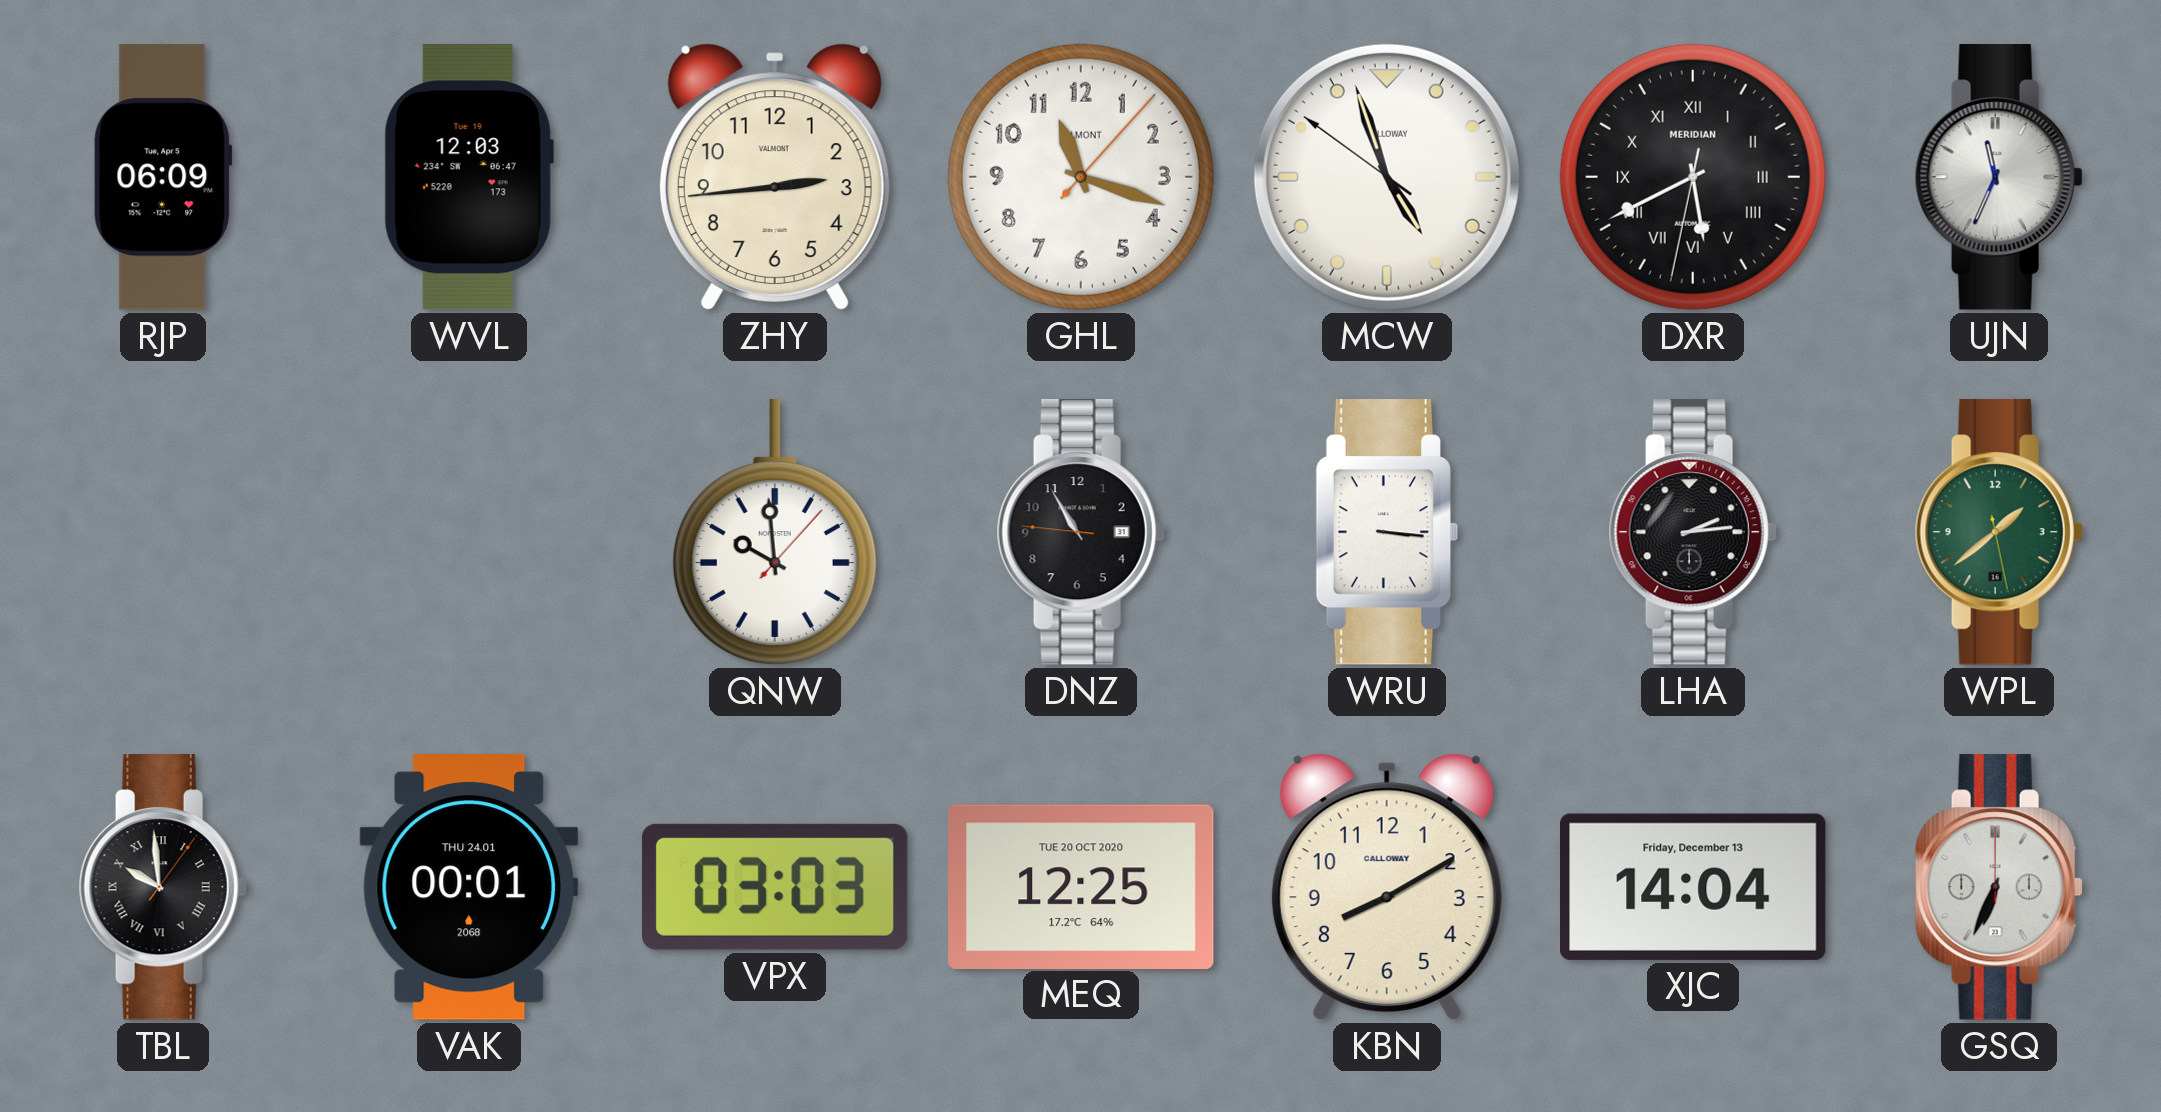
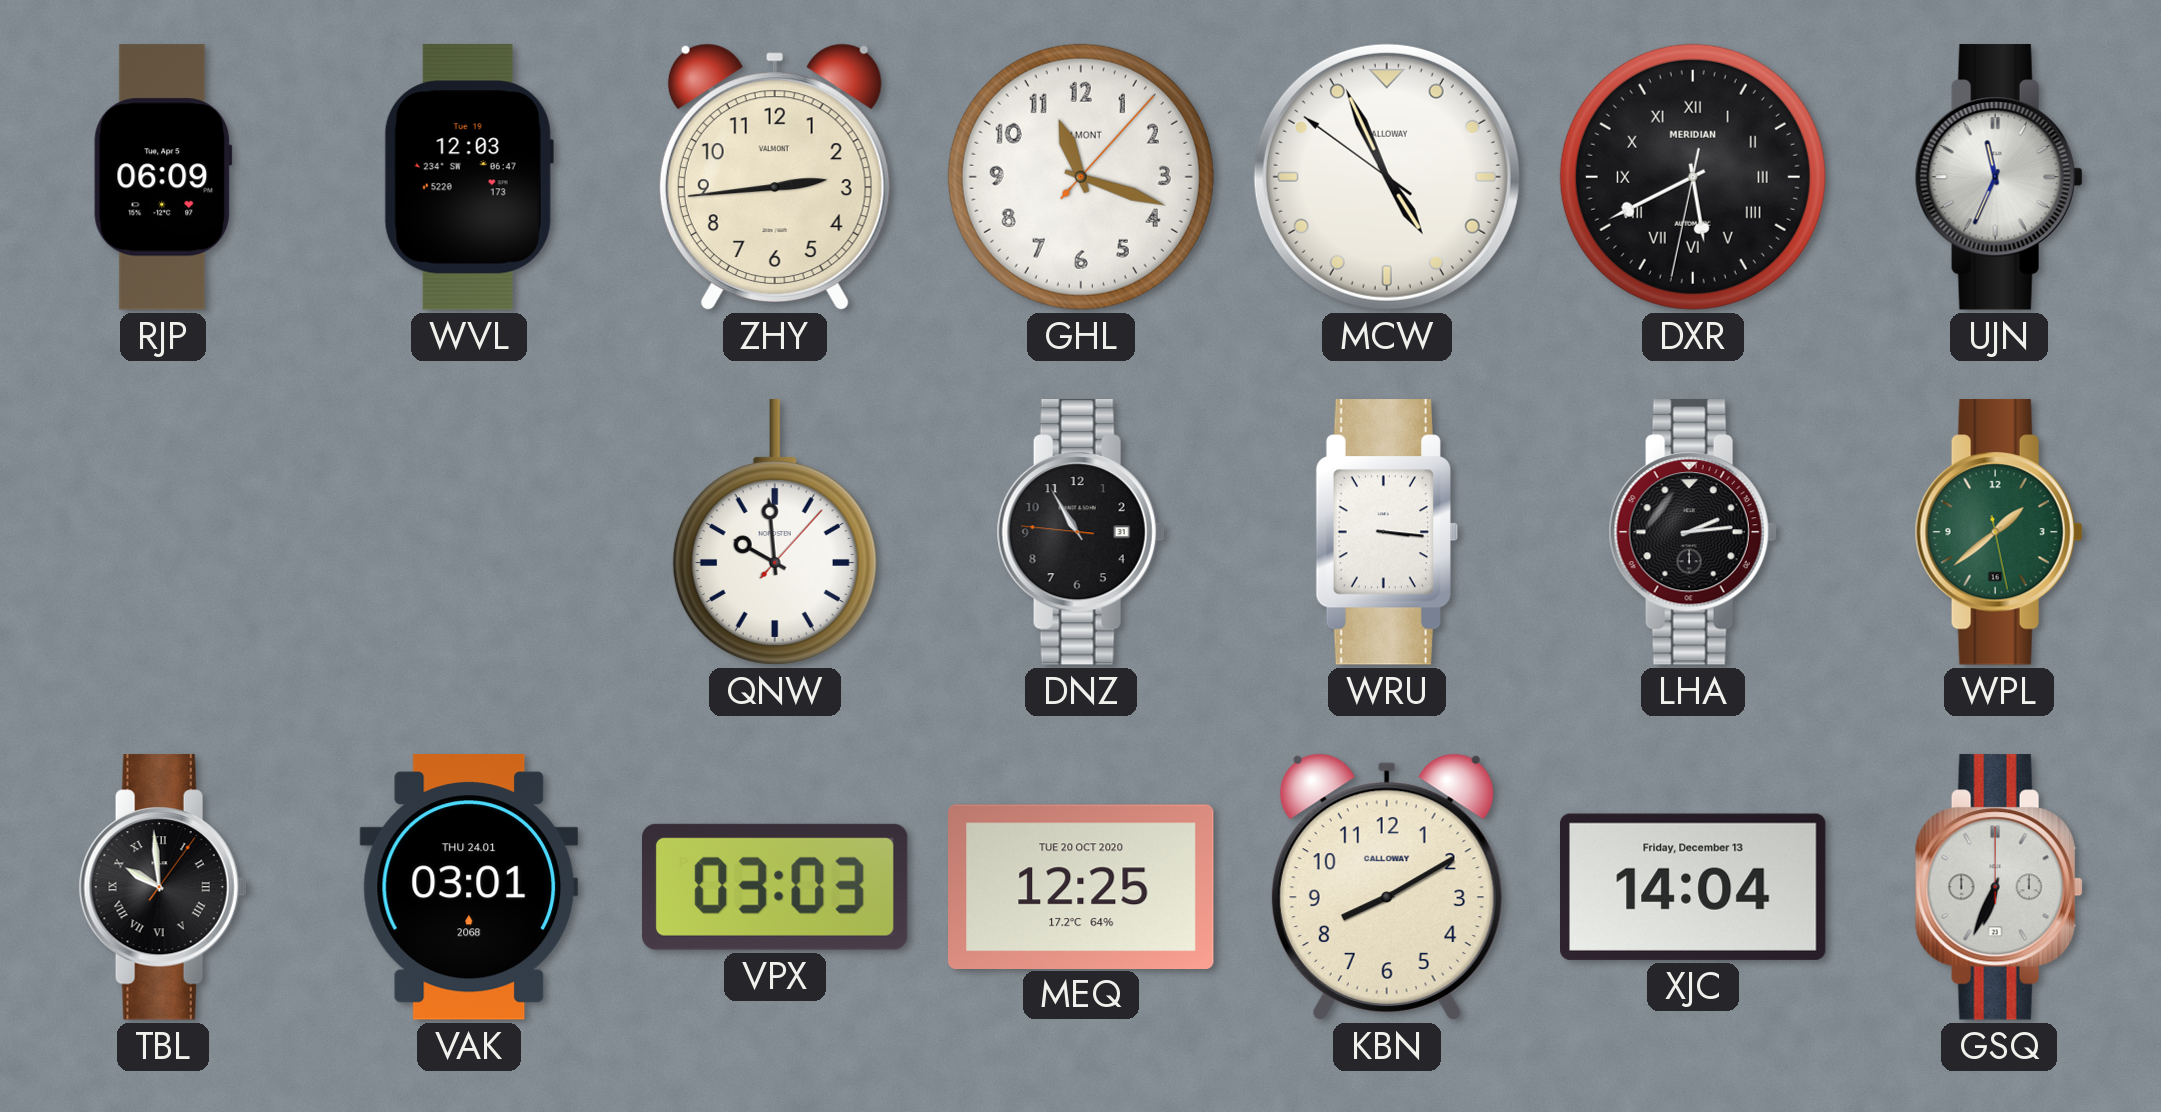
MCW: 4:56 -> 4:55
VAK: 00:01 -> 03:01
